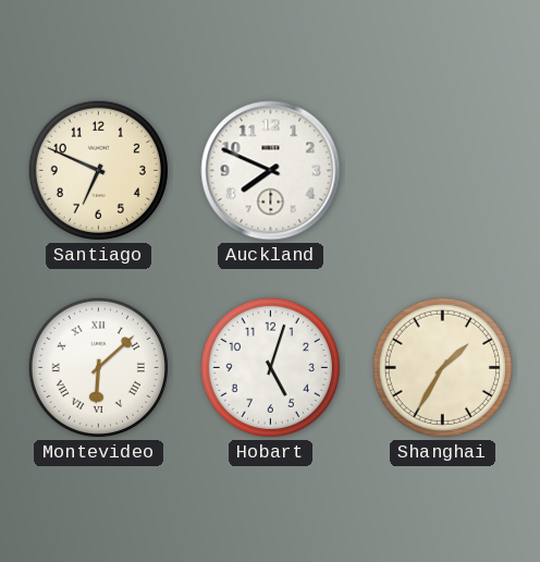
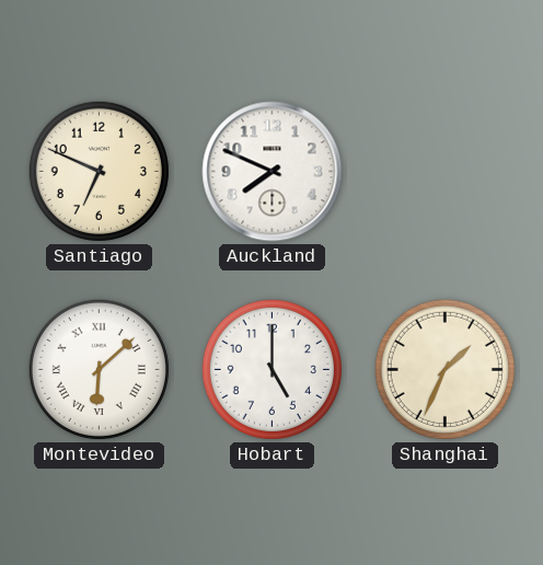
Hobart: 5:03 -> 5:00
Shanghai: 1:35 -> 1:34
